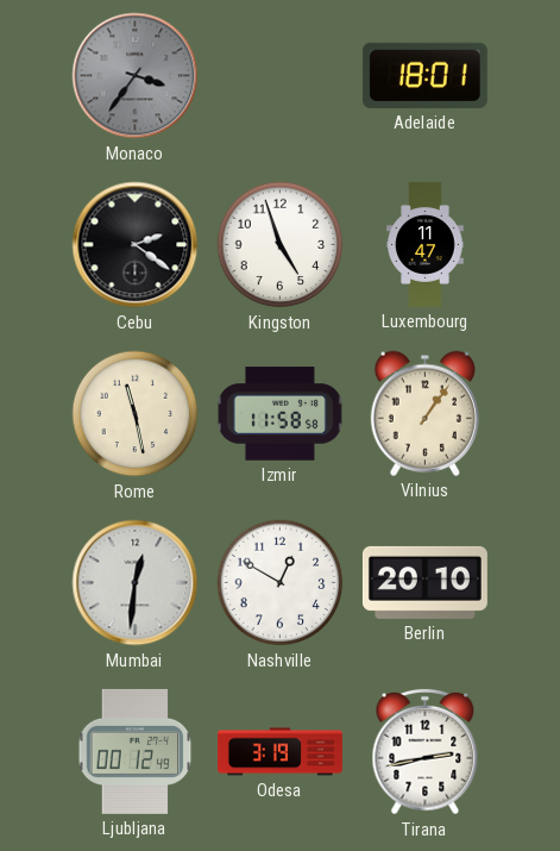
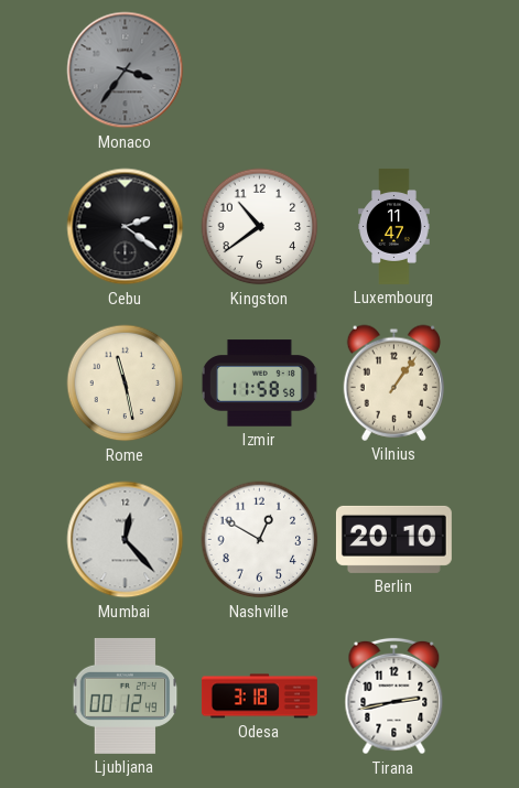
Adelaide: 18:01 -> none
Kingston: 4:57 -> 10:39
Mumbai: 12:31 -> 12:23
Odesa: 3:19 -> 3:18
